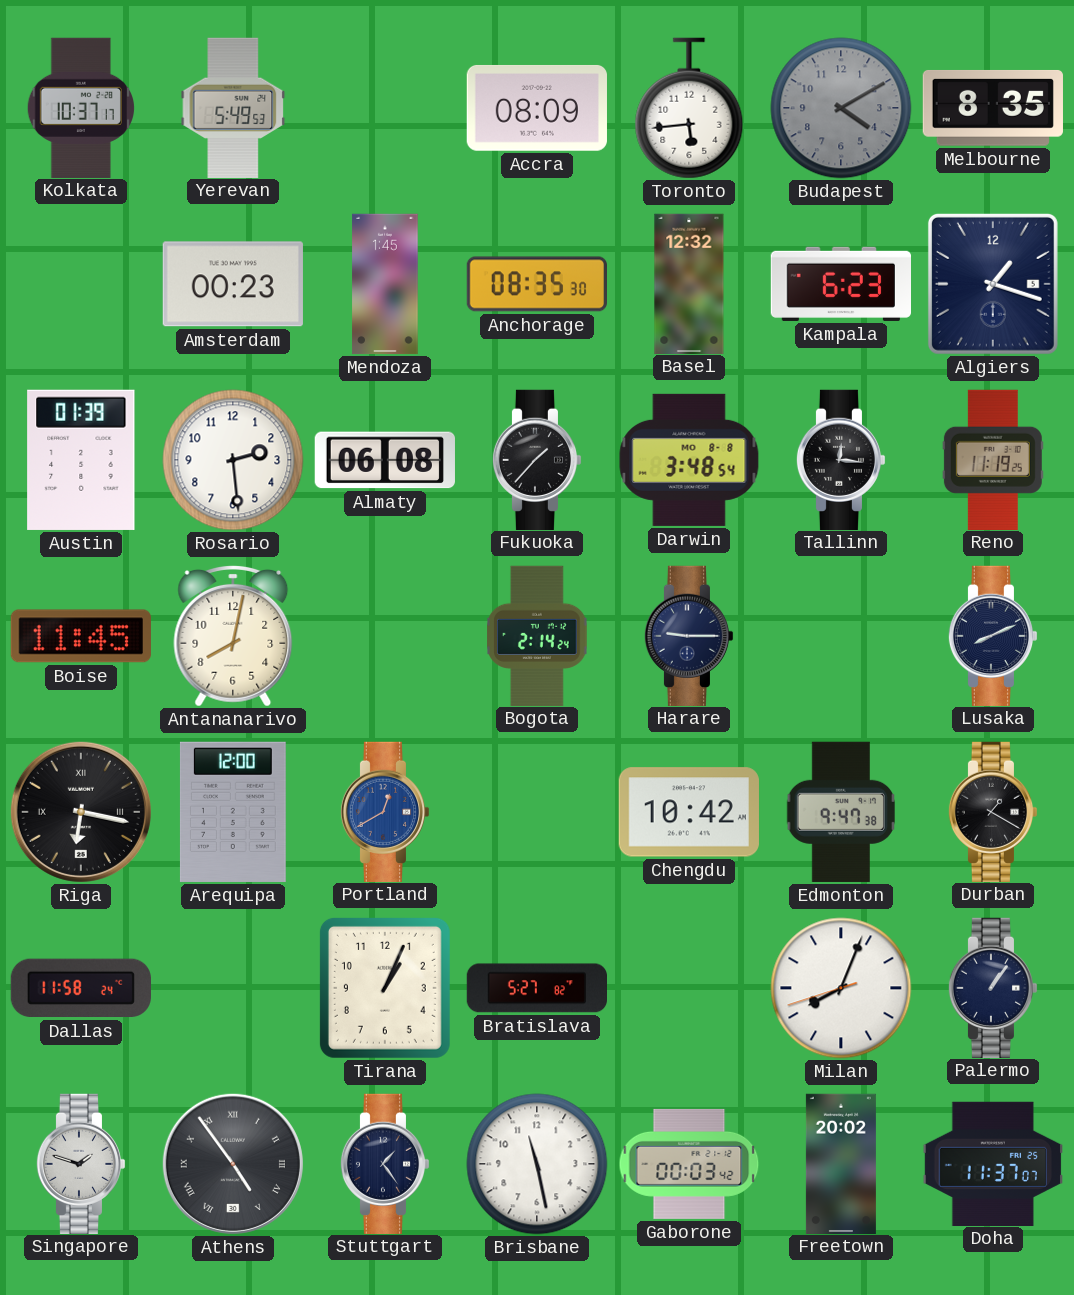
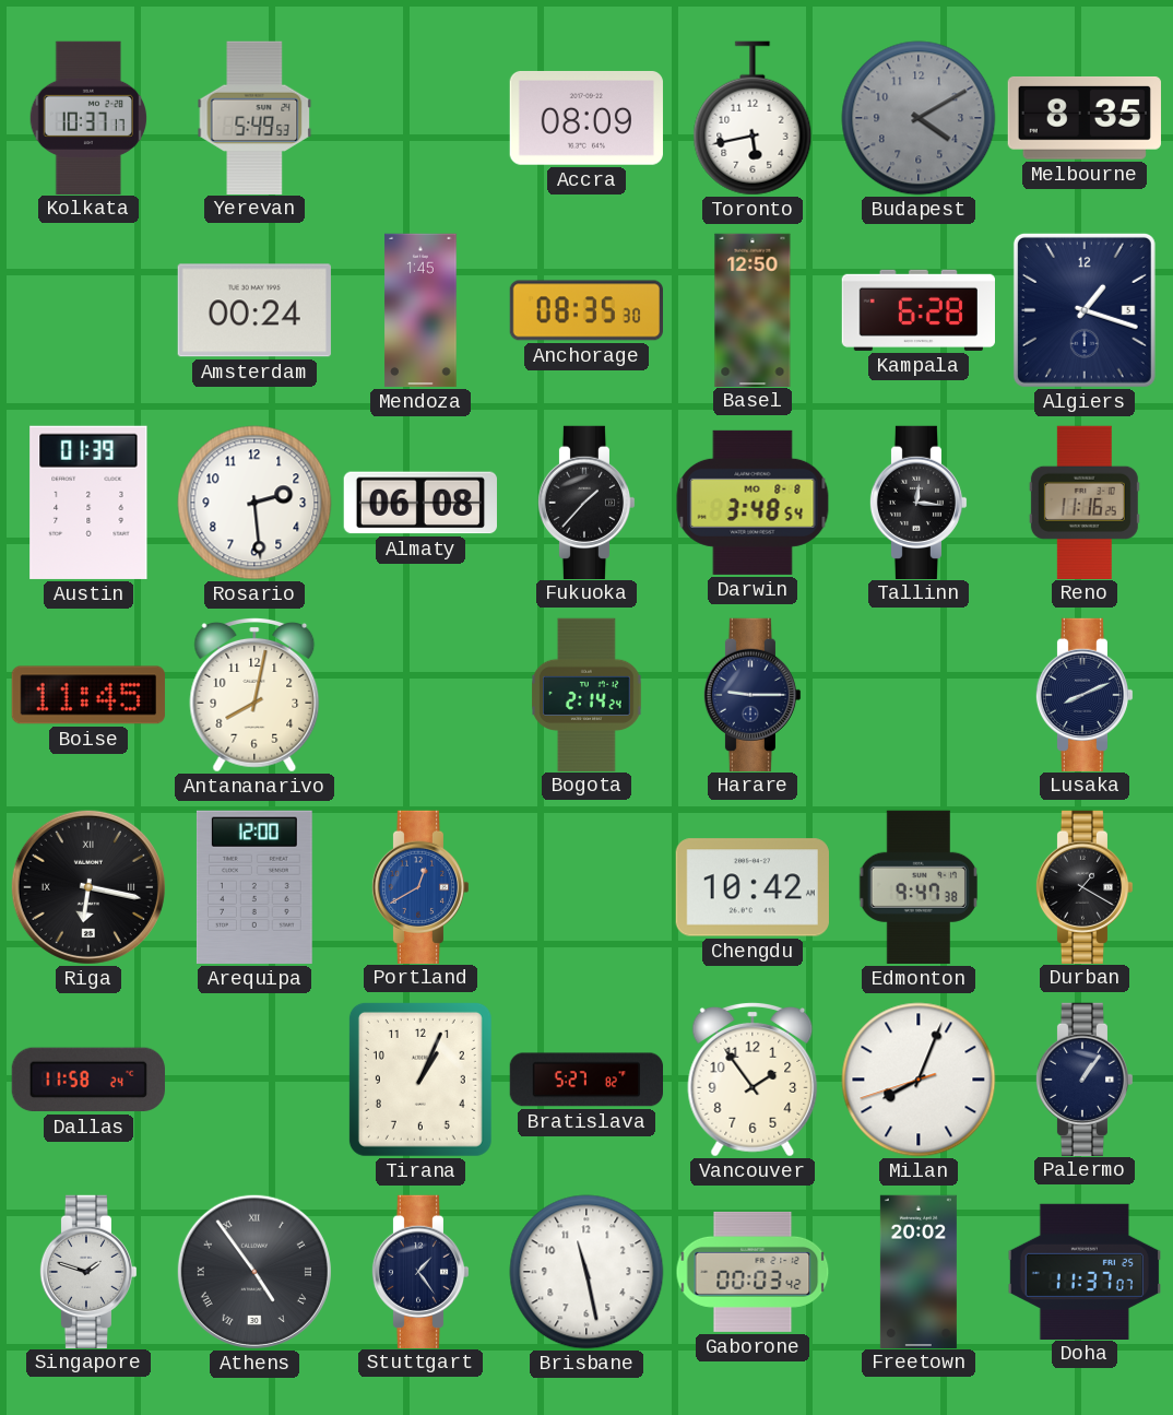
Toronto: 5:44 -> 5:43
Amsterdam: 00:23 -> 00:24
Basel: 12:32 -> 12:50
Kampala: 6:23 -> 6:28
Reno: 11:19 -> 11:16
Vancouver: none -> 1:54
